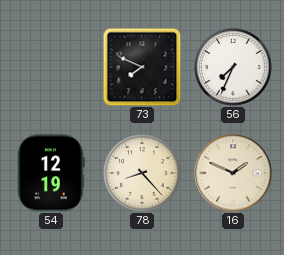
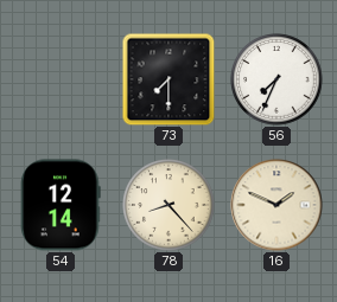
73: 7:49 -> 7:30
54: 12:19 -> 12:14
